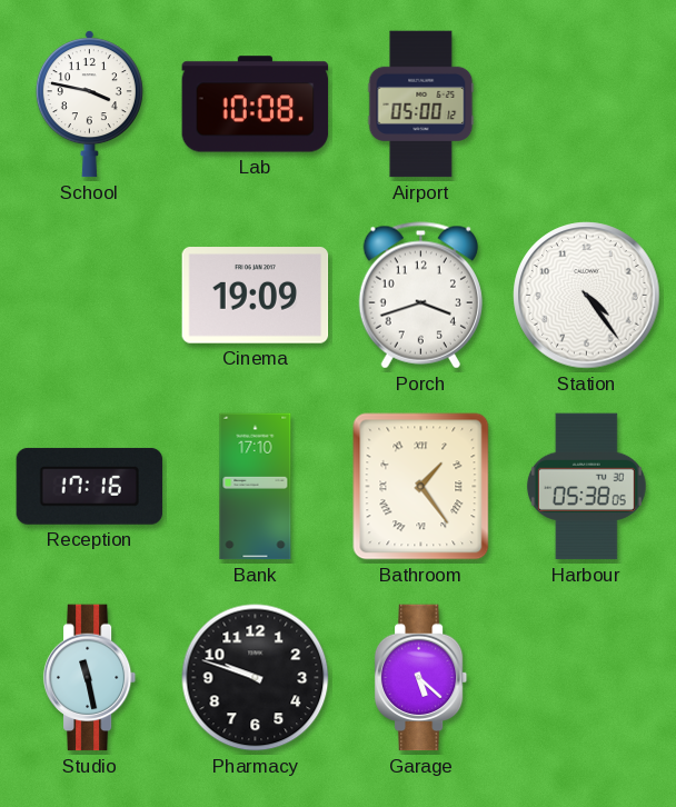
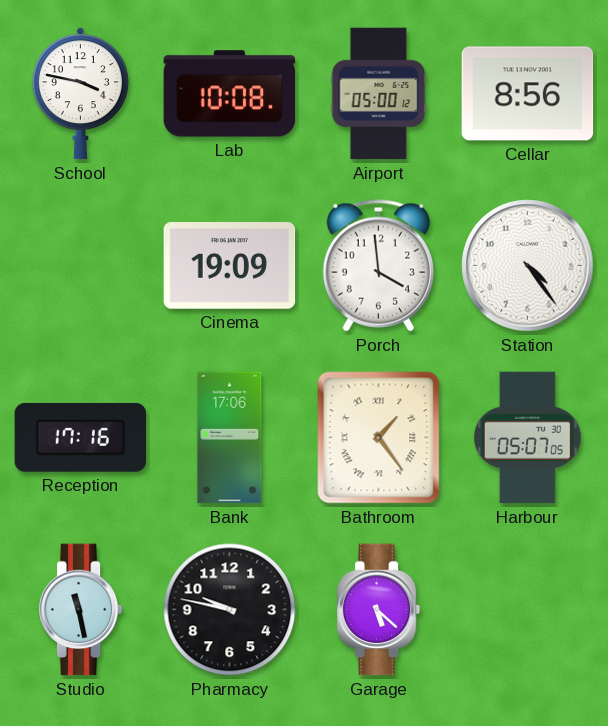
Cellar: none -> 8:56
Porch: 3:42 -> 3:59
Bank: 17:10 -> 17:06
Harbour: 05:38 -> 05:07
Pharmacy: 9:48 -> 9:47
